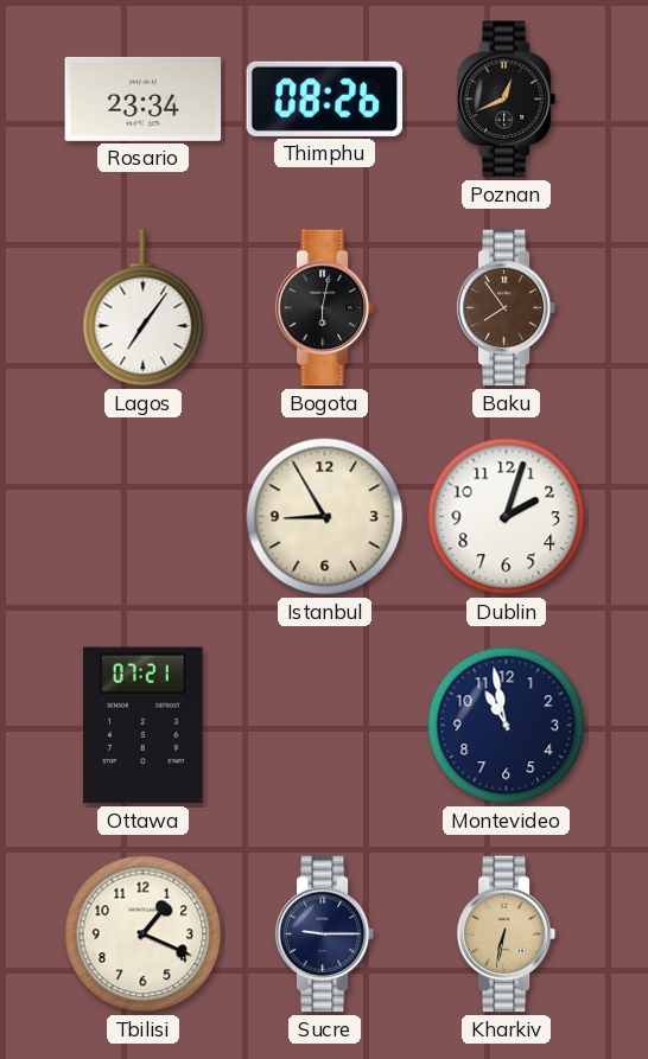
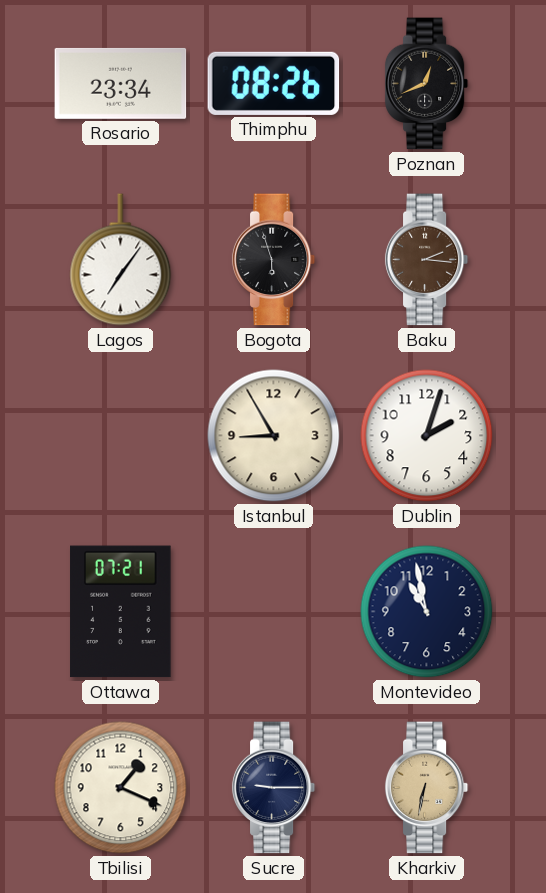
Bogota: 6:02 -> 5:57
Baku: 7:54 -> 2:16
